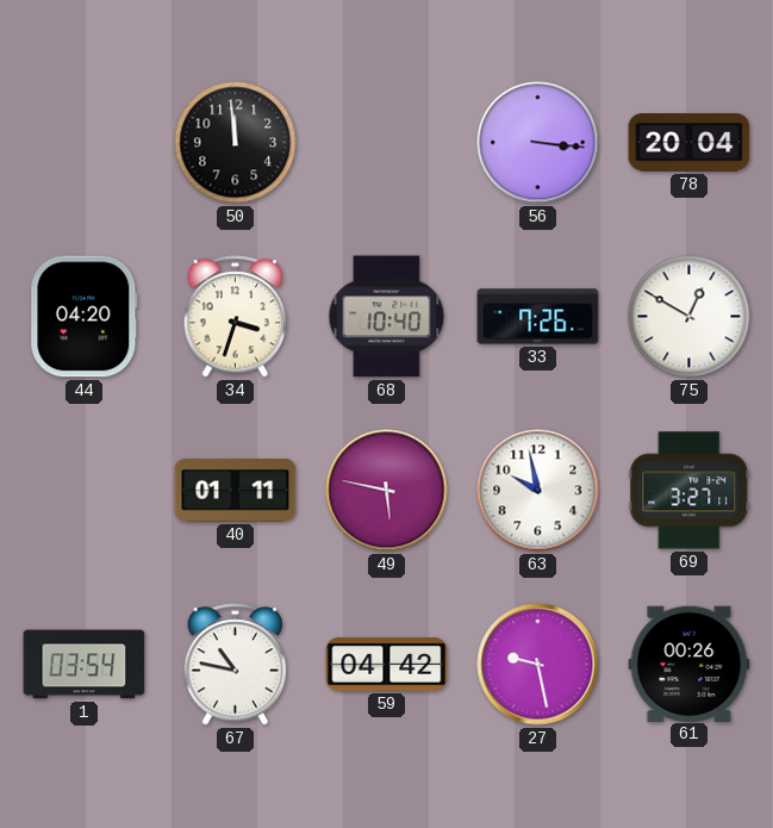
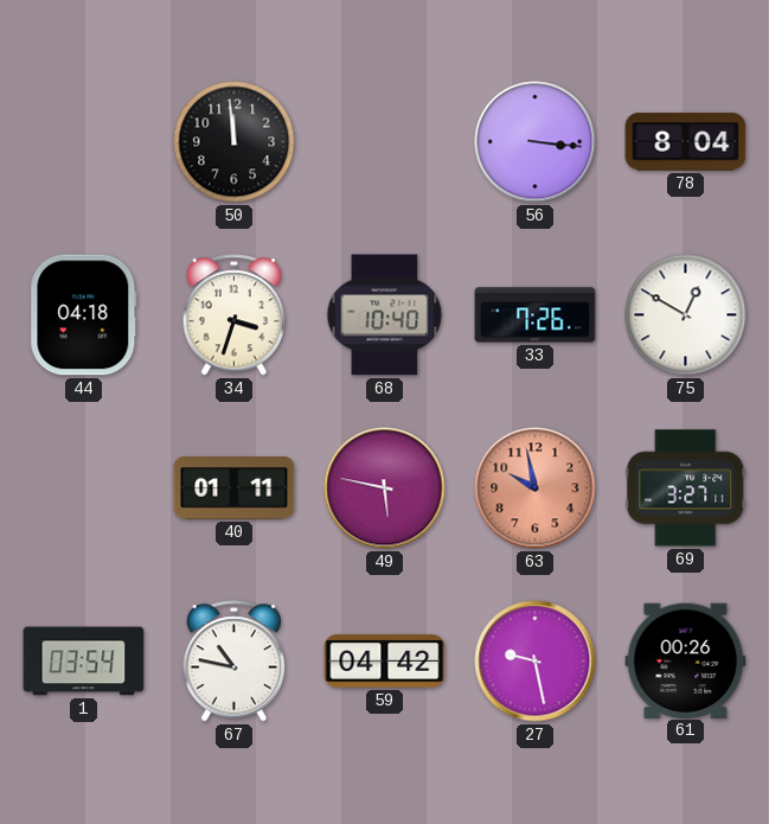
78: 20:04 -> 8:04
44: 04:20 -> 04:18
63 dial: white -> salmon
